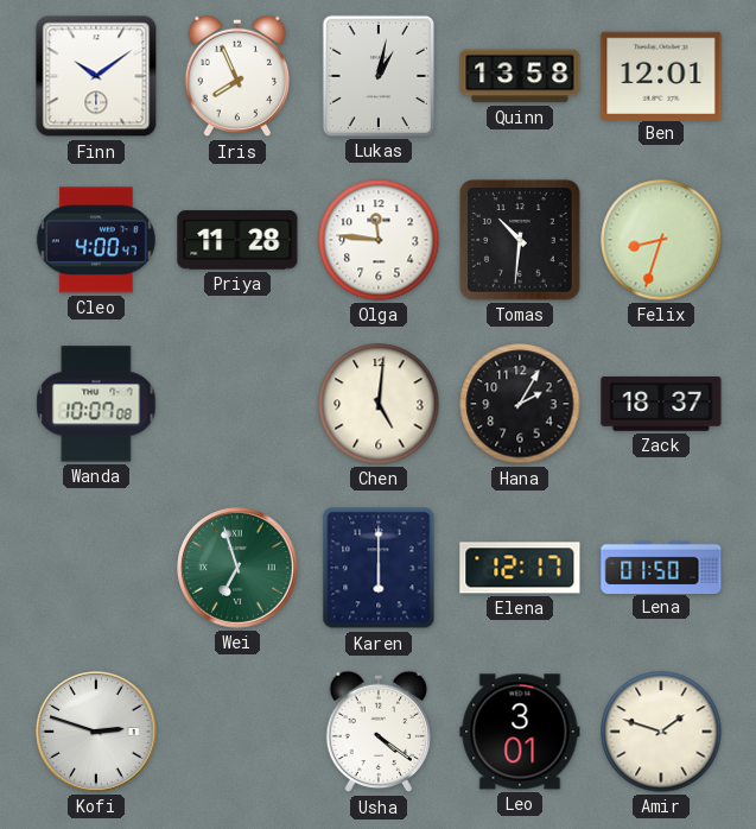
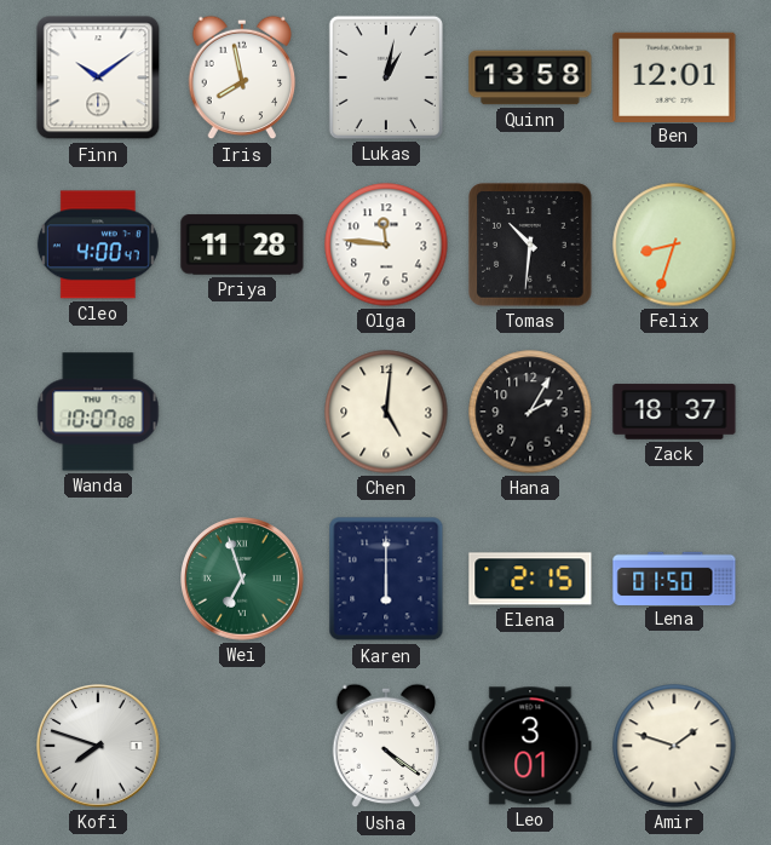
Iris: 7:56 -> 7:58
Elena: 12:17 -> 2:15
Kofi: 2:48 -> 7:48
